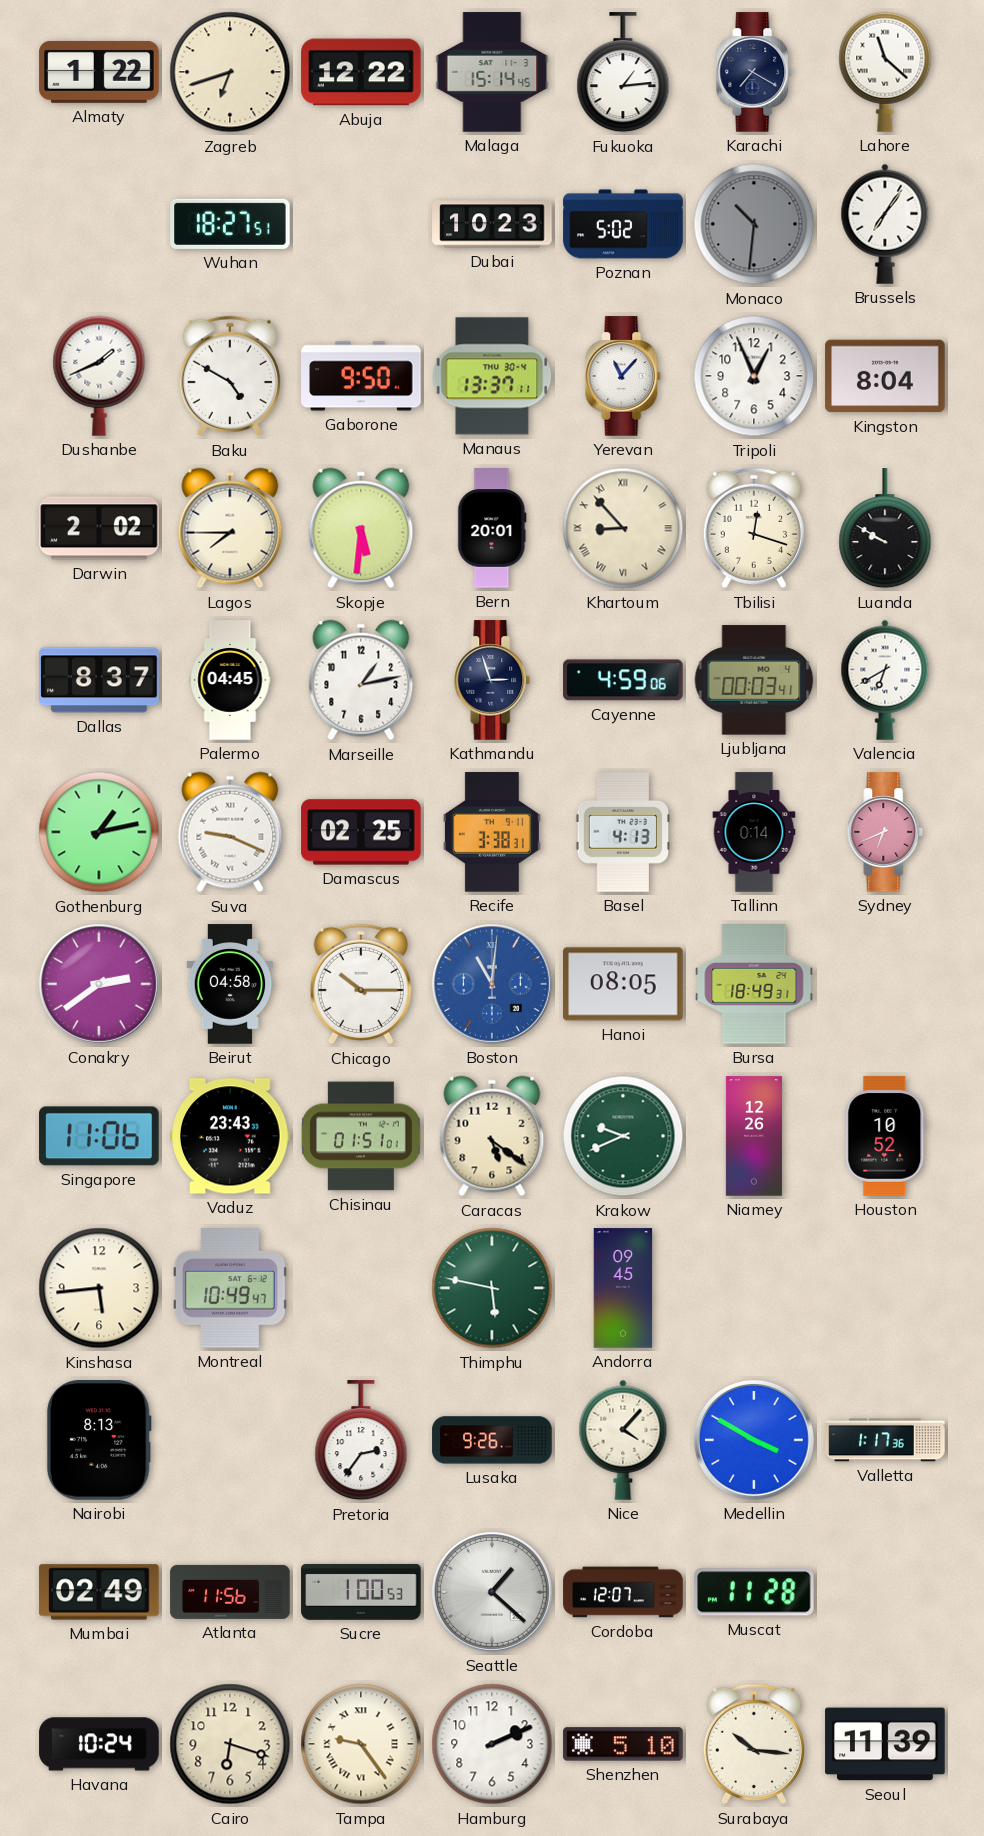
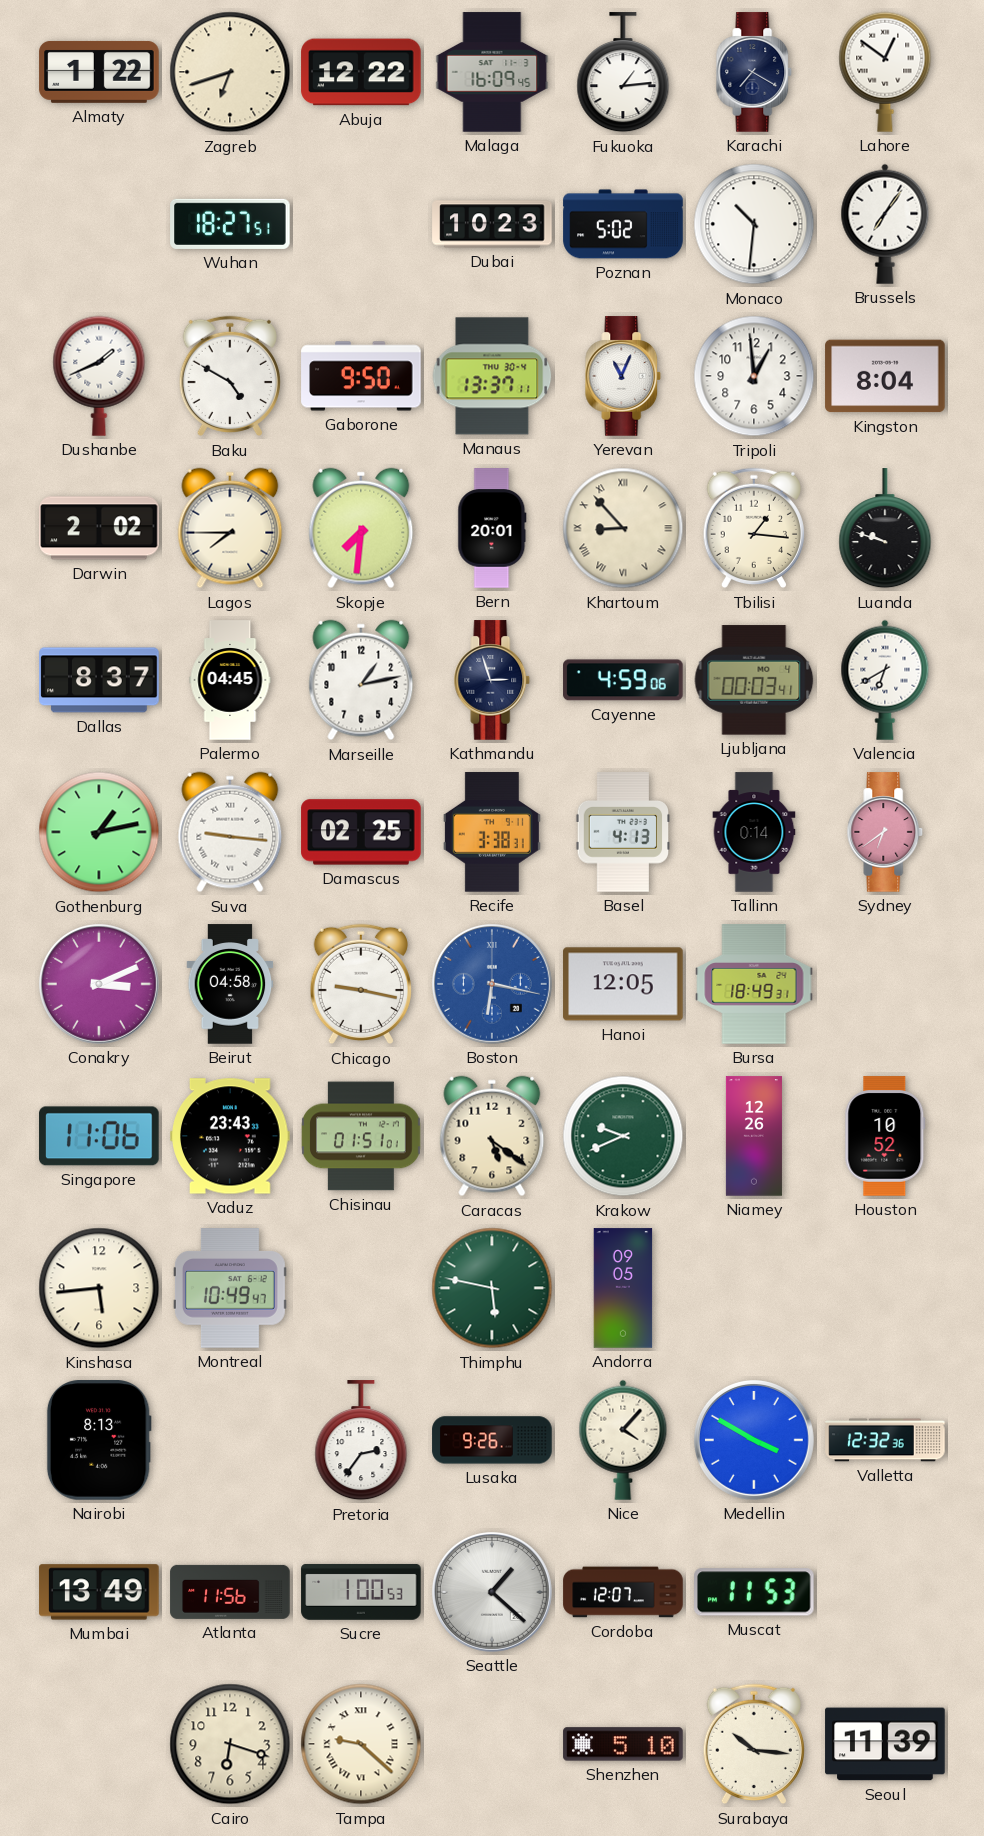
Malaga: 15:14 -> 16:09
Lahore: 11:22 -> 12:51
Monaco dial: grey -> white
Yerevan: 11:07 -> 11:04
Tripoli: 12:56 -> 12:59
Skopje: 5:31 -> 7:31
Tbilisi: 12:18 -> 1:16
Luanda: 9:50 -> 9:48
Suva: 9:19 -> 9:16
Sydney: 6:41 -> 6:39
Conakry: 2:39 -> 3:11
Chicago: 10:15 -> 9:17
Boston: 11:01 -> 6:17
Hanoi: 08:05 -> 12:05
Andorra: 09:45 -> 09:05
Valletta: 1:17 -> 12:32
Mumbai: 02:49 -> 13:49
Muscat: 11:28 -> 11:53
Havana: 10:24 -> none
Tampa: 9:24 -> 9:22
Hamburg: 2:11 -> none
